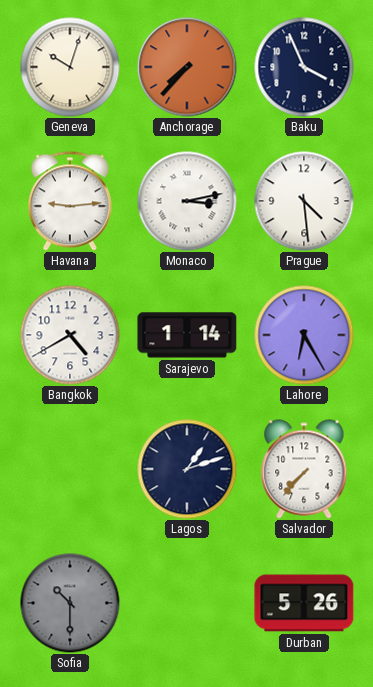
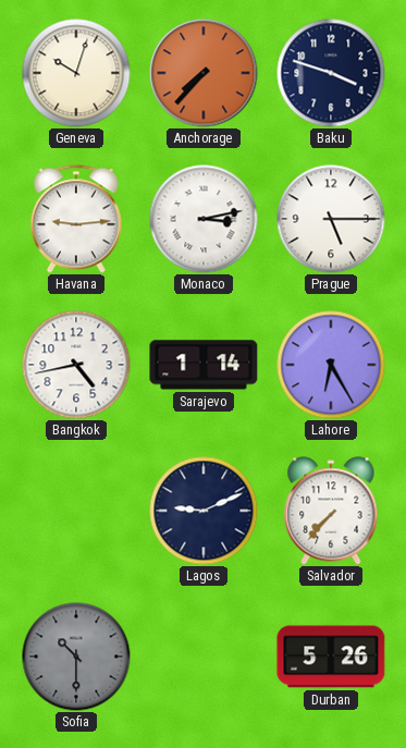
Baku: 3:56 -> 3:48
Prague: 4:29 -> 5:15
Bangkok: 4:40 -> 4:43
Lagos: 1:12 -> 9:11
